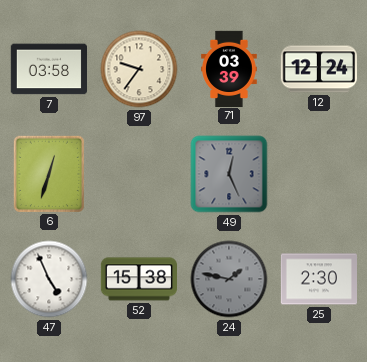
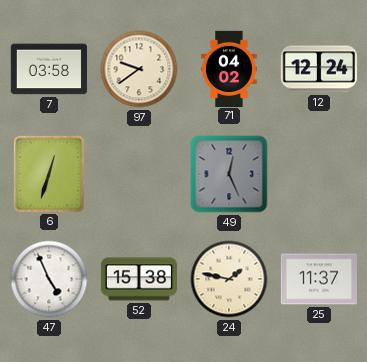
97: 9:36 -> 9:39
71: 03:39 -> 04:02
24 dial: grey -> cream
25: 2:30 -> 11:37
